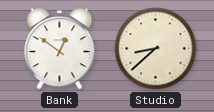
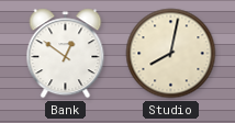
Studio: 8:38 -> 8:02
